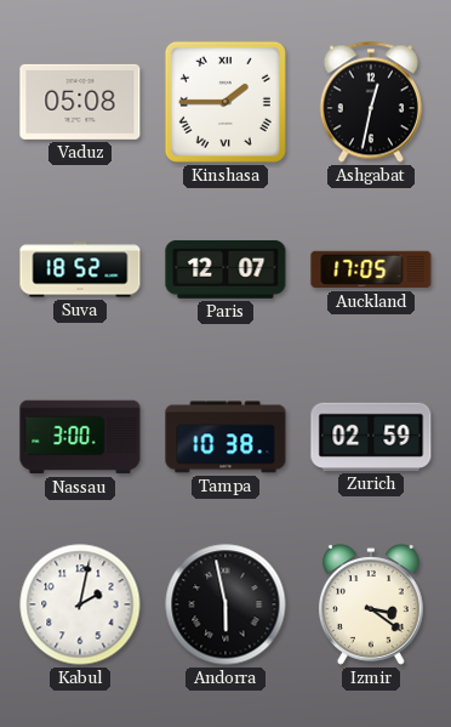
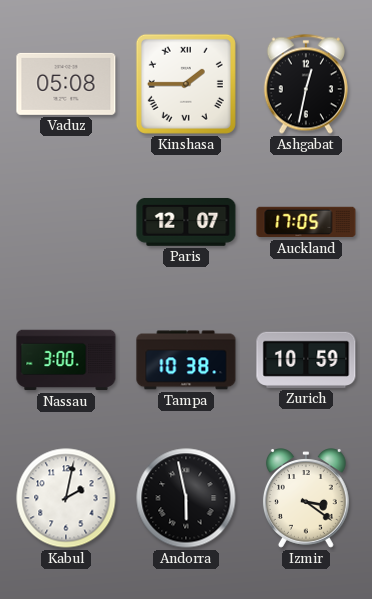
Suva: 18:52 -> none
Zurich: 02:59 -> 10:59
